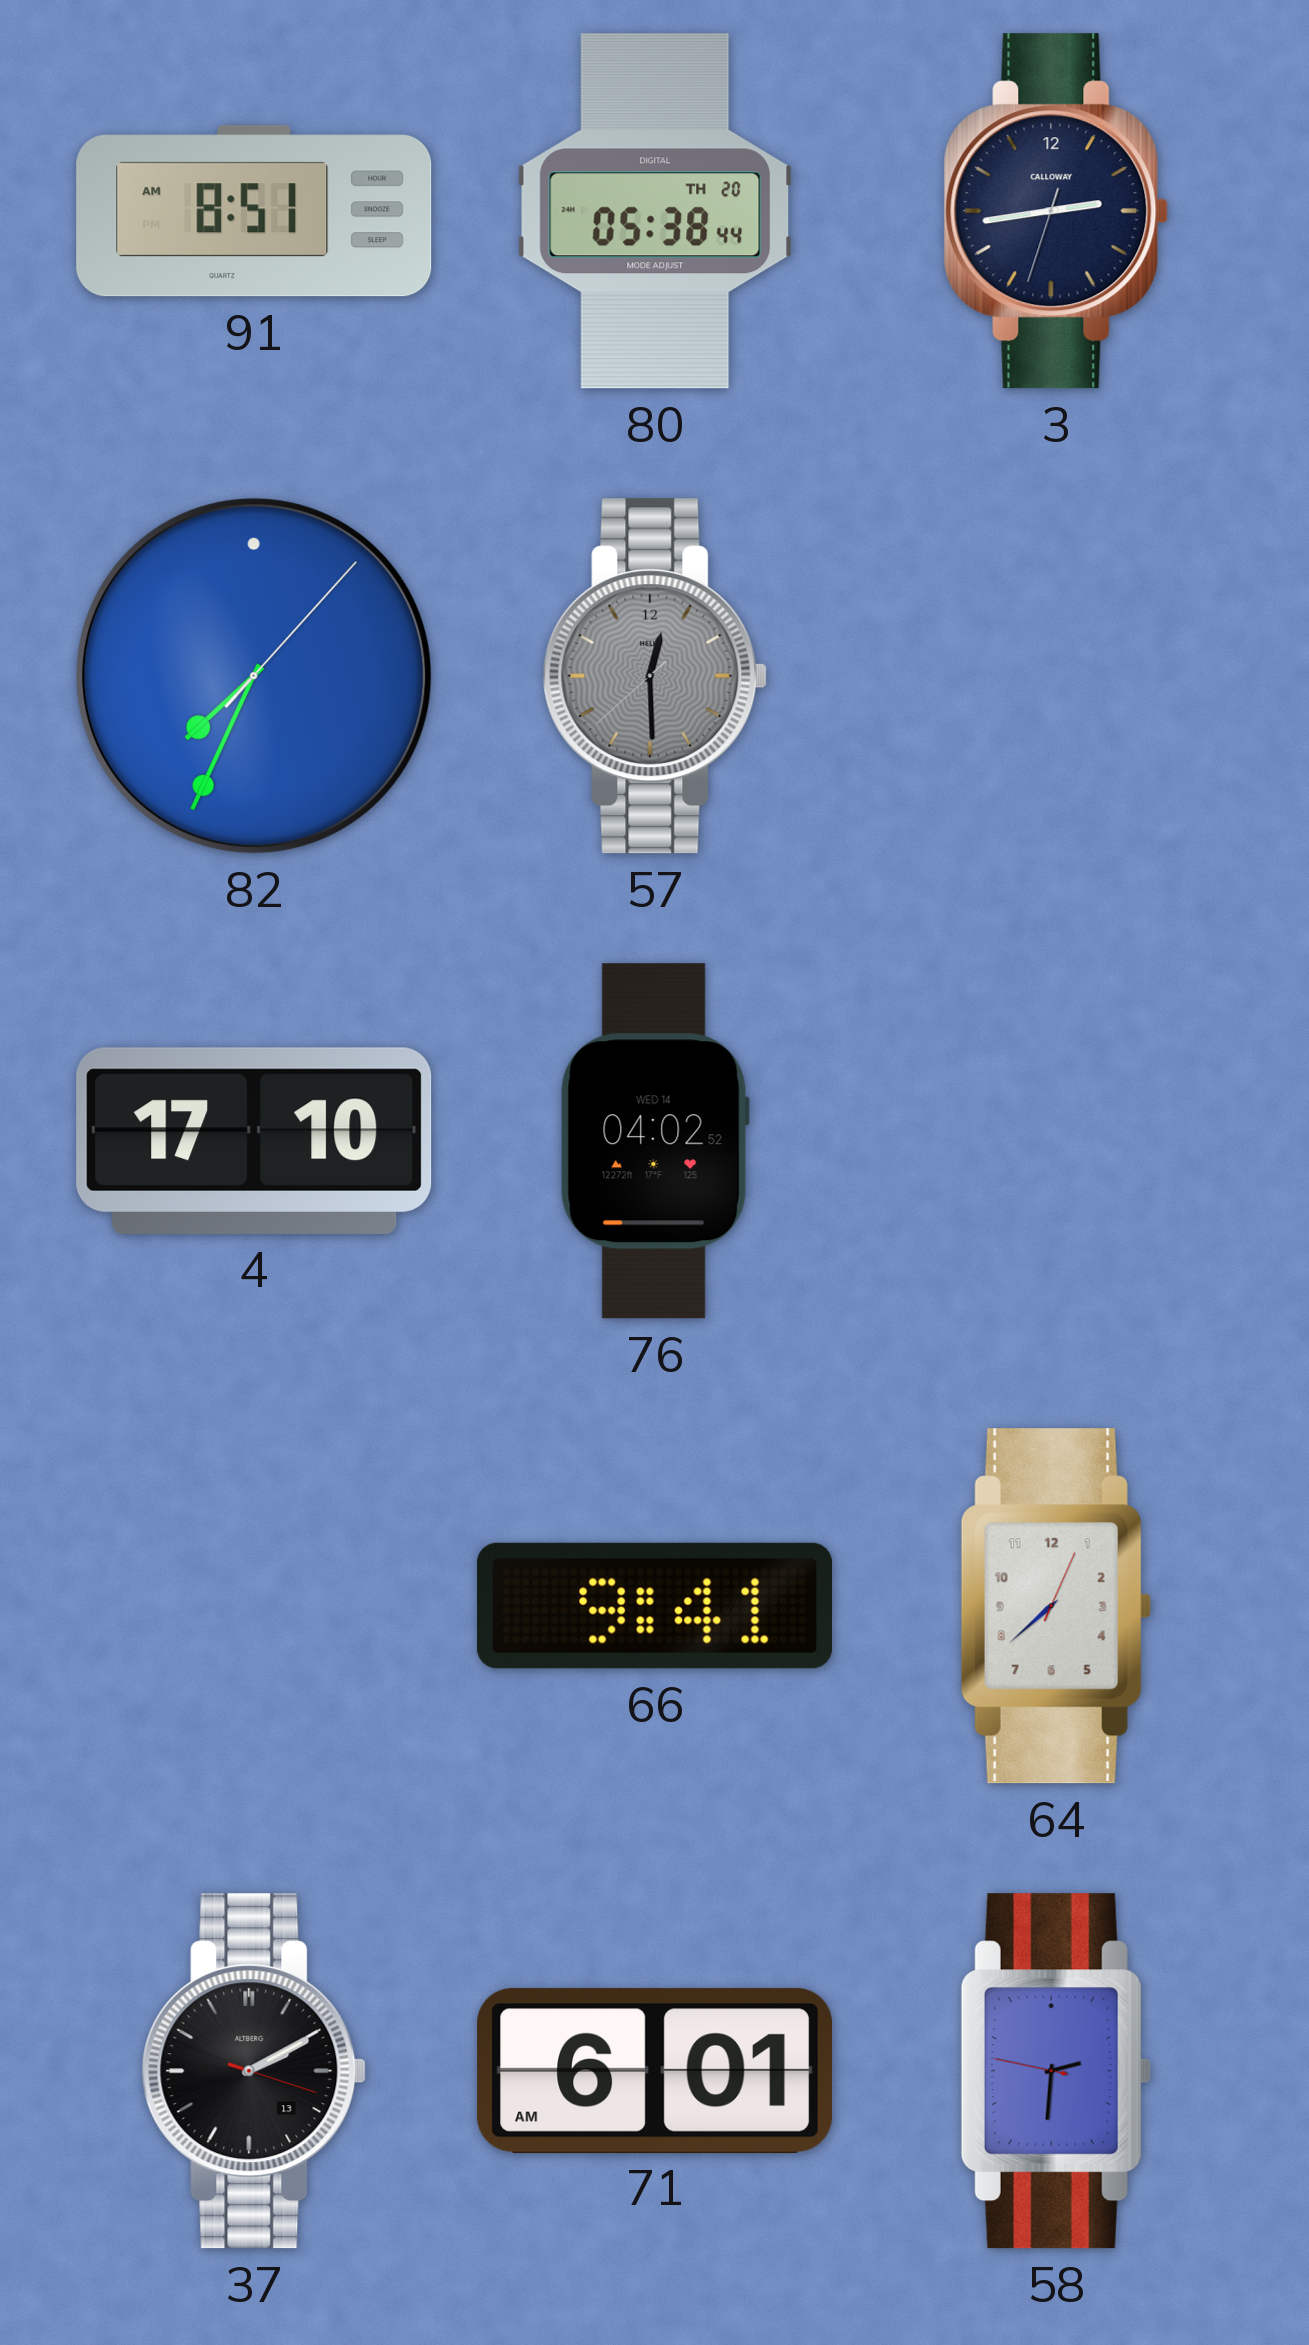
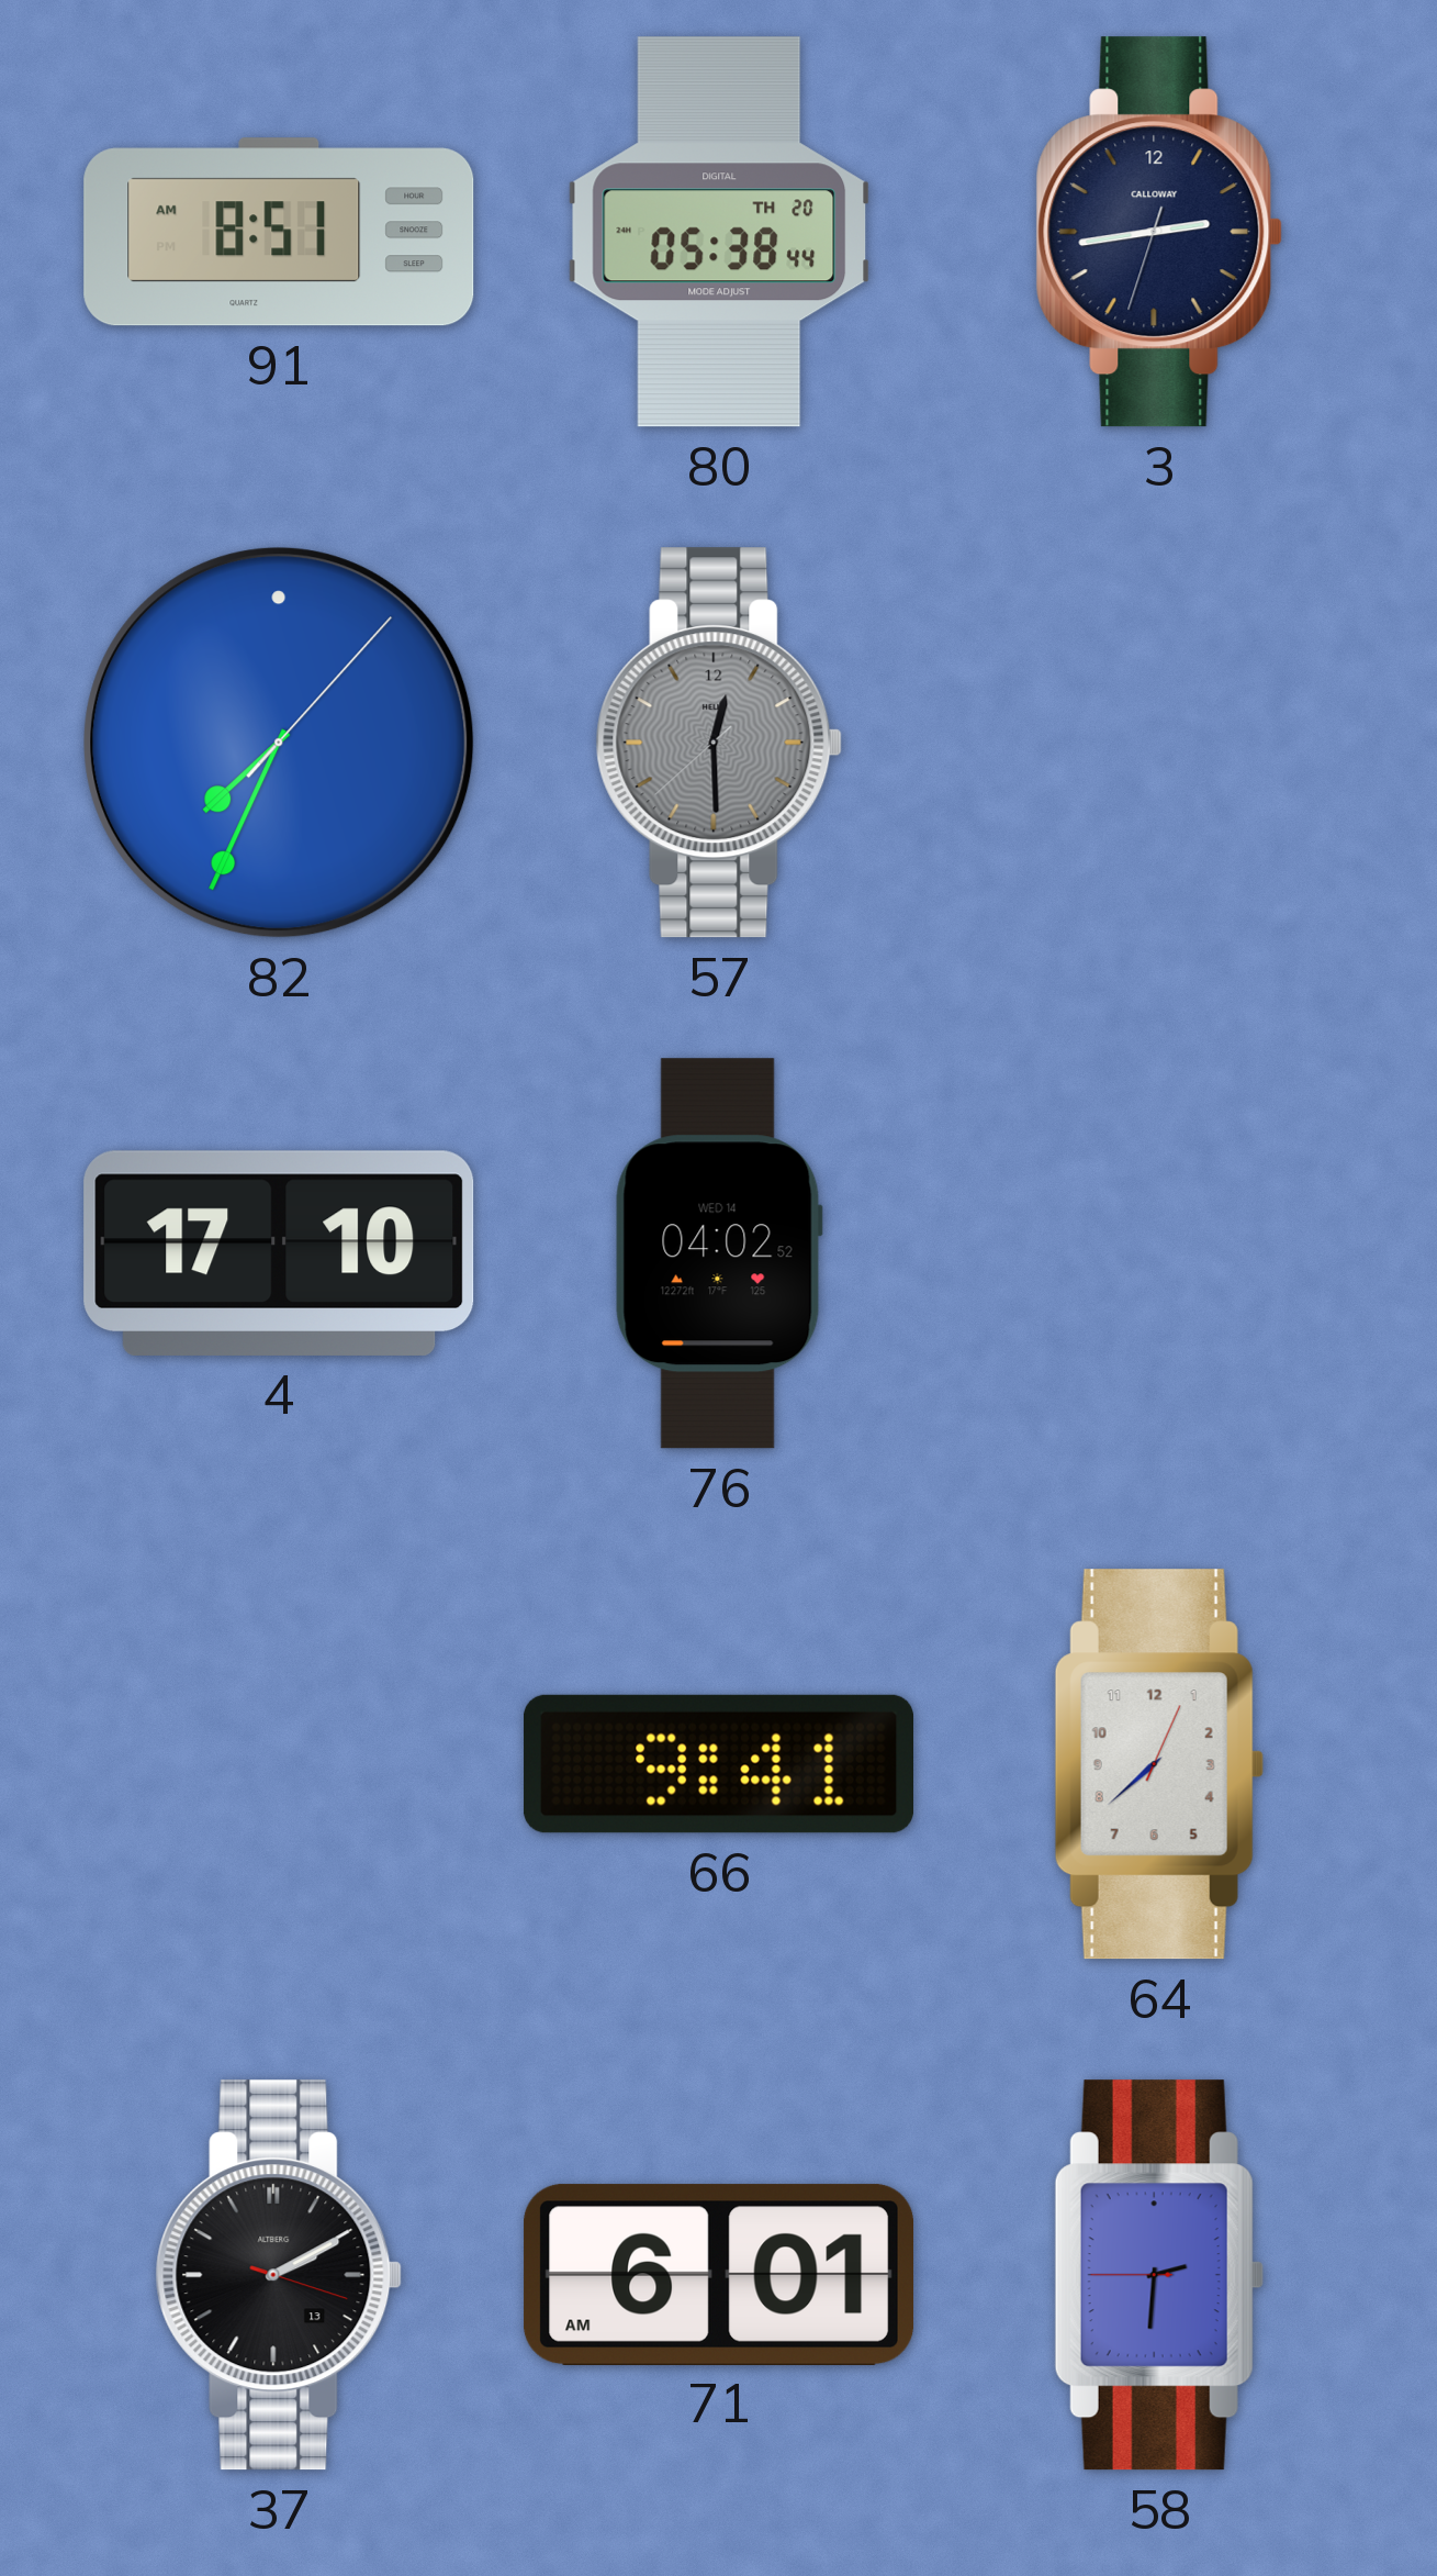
58: 2:30:47 -> 2:30:45
